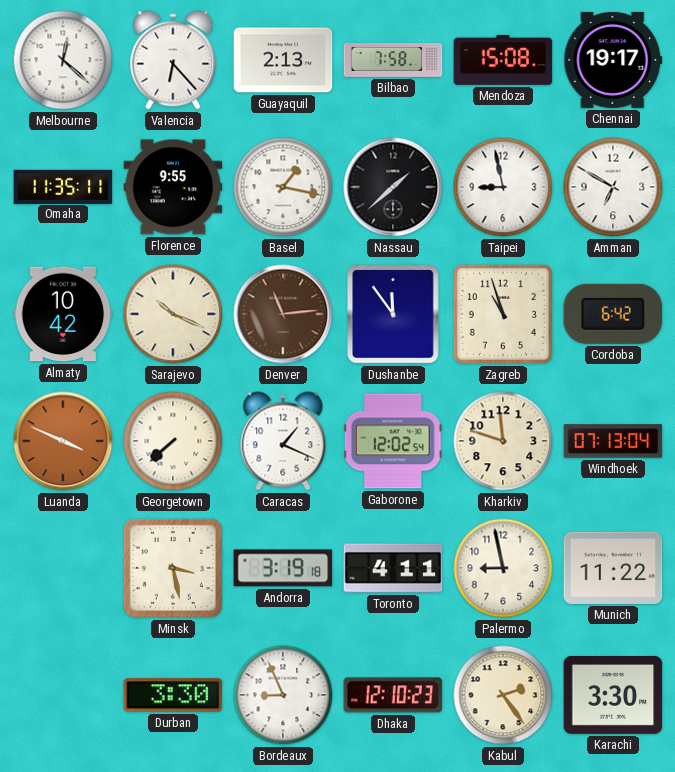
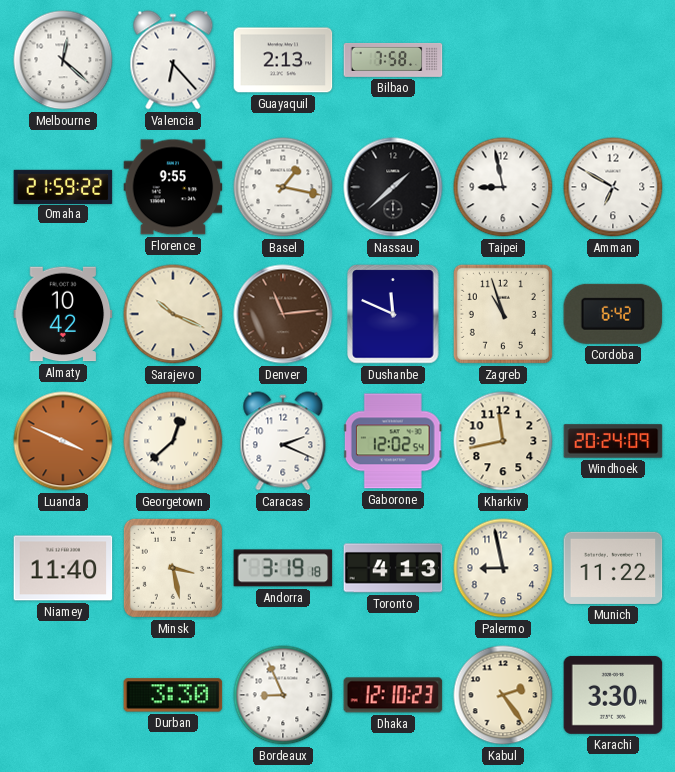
Mendoza: 15:08 -> none
Chennai: 19:17 -> none
Omaha: 11:35 -> 21:59
Dushanbe: 11:54 -> 11:49
Georgetown: 7:38 -> 12:38
Caracas: 1:19 -> 2:19
Kharkiv: 11:48 -> 11:43
Windhoek: 07:13 -> 20:24
Niamey: none -> 11:40
Toronto: 4:11 -> 4:13
